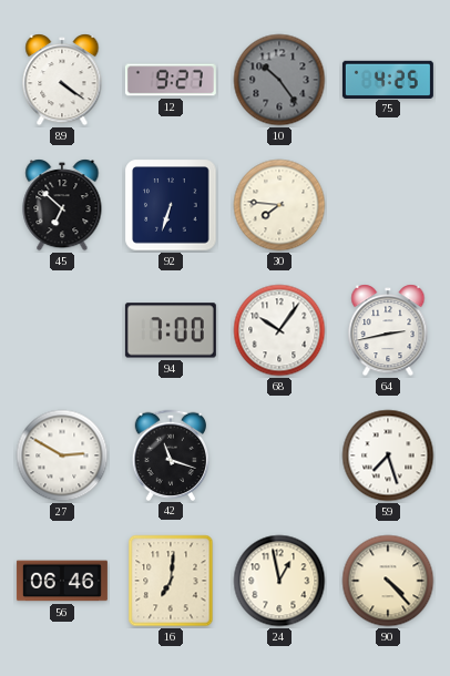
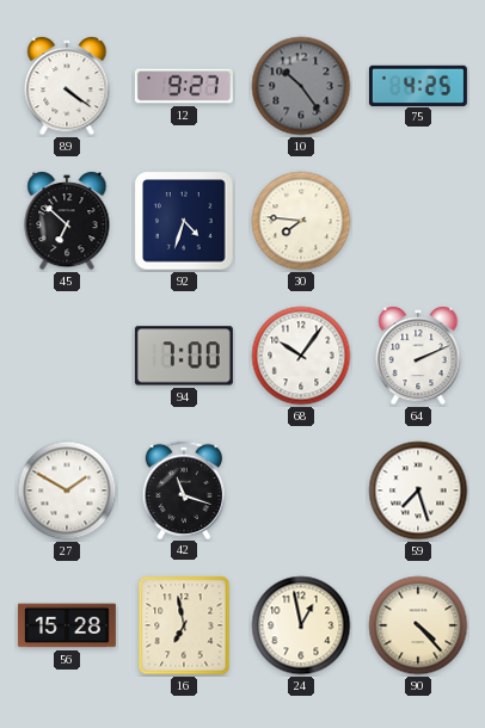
92: 6:33 -> 4:33
64: 2:43 -> 2:11
27: 2:50 -> 1:50
56: 06:46 -> 15:28
16: 7:01 -> 6:58
